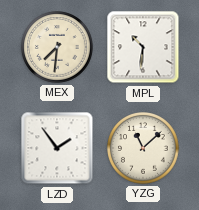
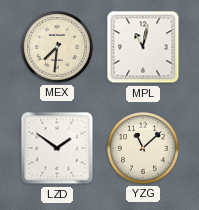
MPL: 10:31 -> 11:02
LZD: 1:54 -> 1:51
